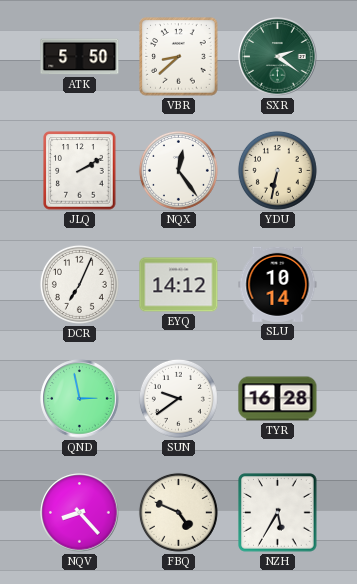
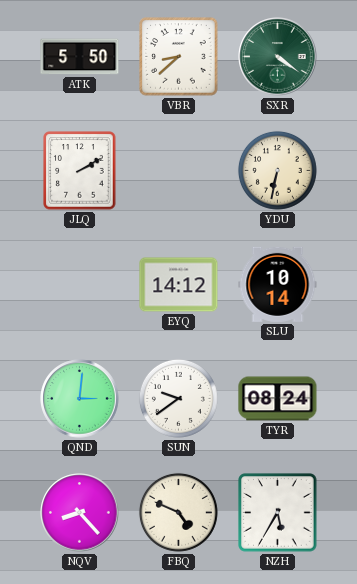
SXR: 2:21 -> 4:21
NQX: 12:24 -> none
DCR: 7:04 -> none
QND: 2:58 -> 3:01
TYR: 16:28 -> 08:24
